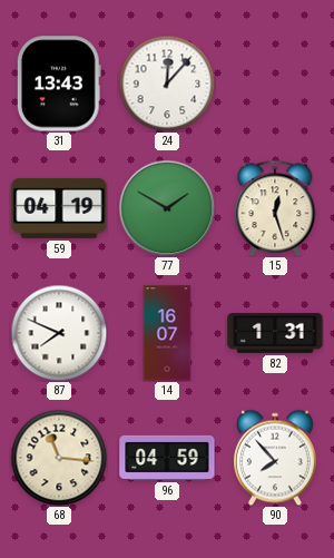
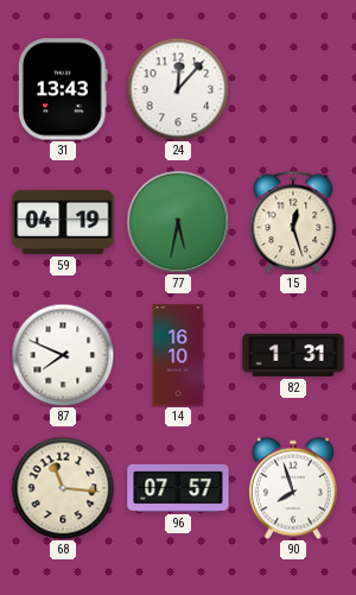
77: 1:50 -> 5:32
14: 16:07 -> 16:10
96: 04:59 -> 07:57
90: 7:53 -> 7:57
